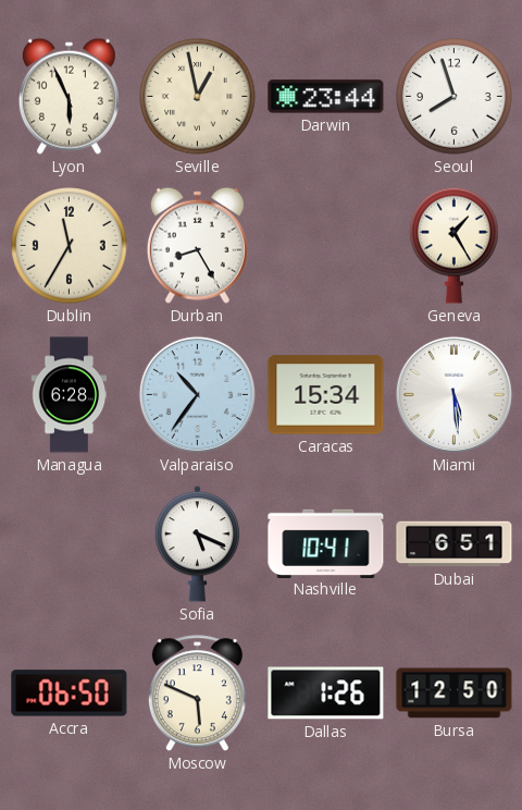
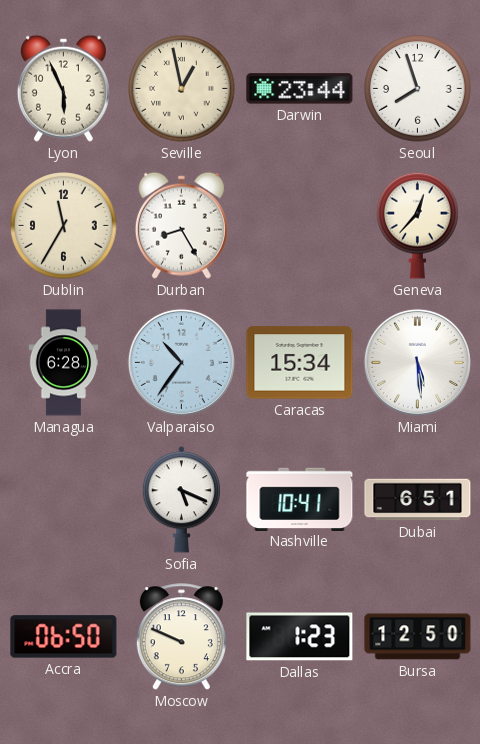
Geneva: 1:25 -> 12:37
Moscow: 5:49 -> 9:49
Dallas: 1:26 -> 1:23
